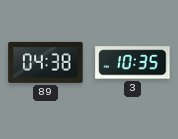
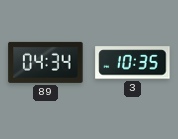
89: 04:38 -> 04:34
